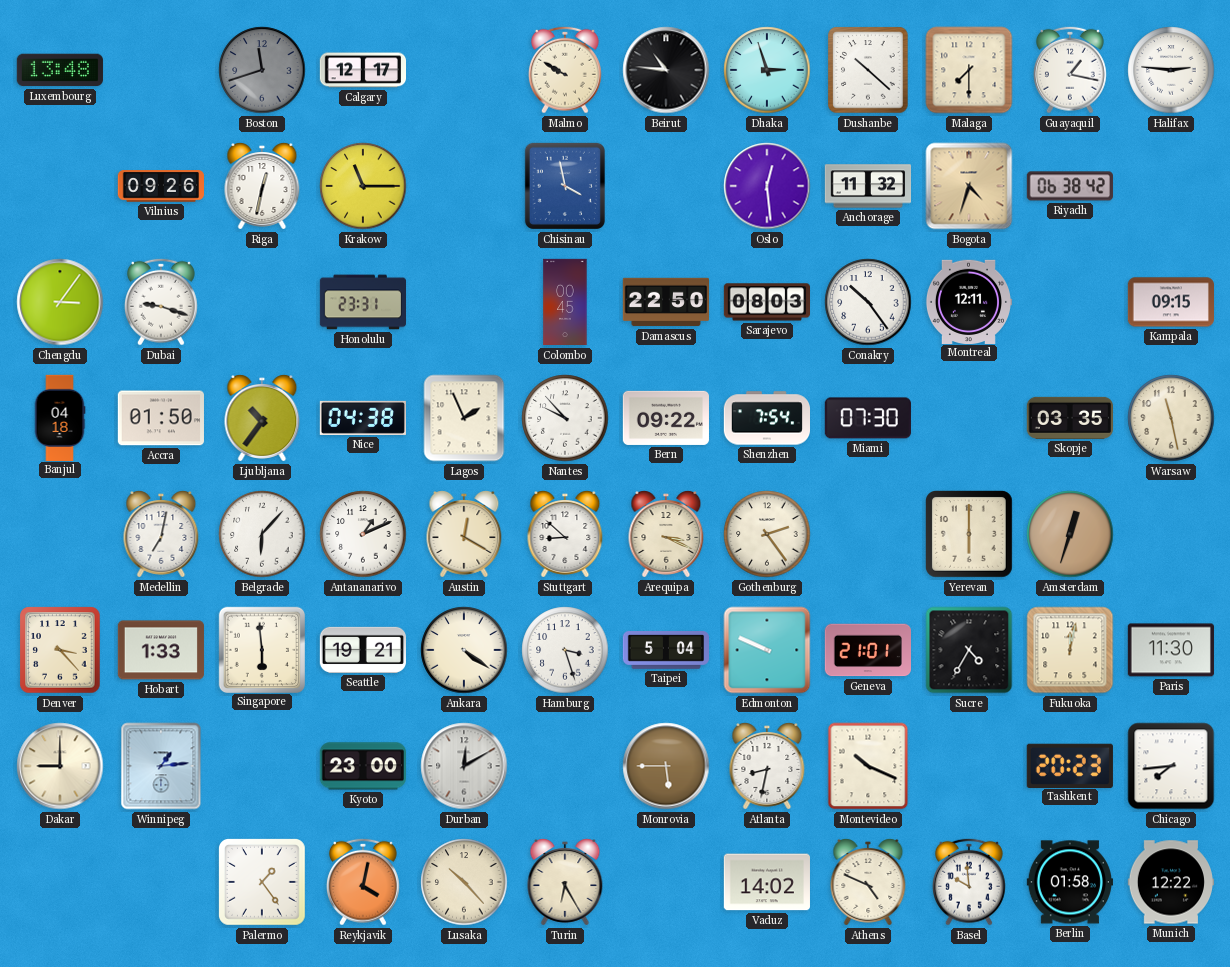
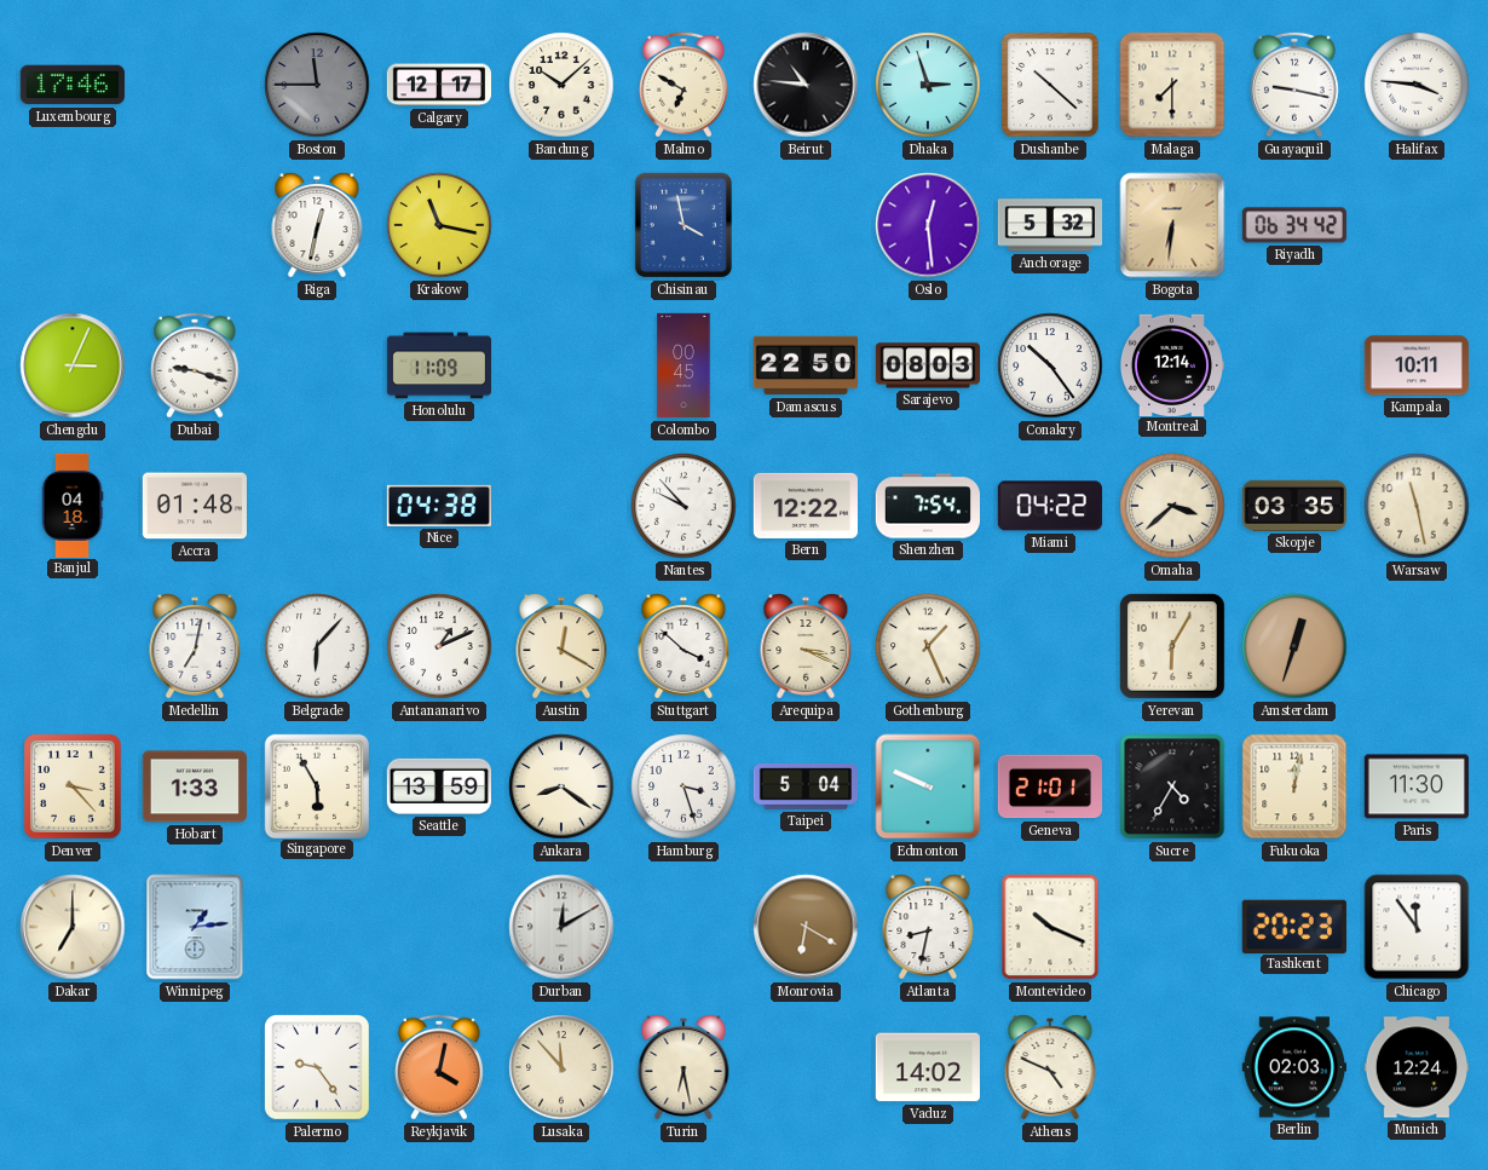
Luxembourg: 13:48 -> 17:46
Boston: 11:42 -> 11:45
Bandung: none -> 10:08
Malmo: 9:50 -> 6:50
Guayaquil: 1:17 -> 9:17
Halifax: 2:46 -> 3:46
Vilnius: 09:26 -> none
Krakow: 11:15 -> 11:17
Anchorage: 11:32 -> 5:32
Bogota: 4:33 -> 6:31
Riyadh: 06:38 -> 06:34
Chengdu: 3:06 -> 3:04
Honolulu: 23:31 -> 11:09
Montreal: 12:11 -> 12:14
Kampala: 09:15 -> 10:11
Accra: 01:50 -> 01:48
Ljubljana: 10:36 -> none
Lagos: 1:56 -> none
Bern: 09:22 -> 12:22
Miami: 07:30 -> 04:22
Omaha: none -> 3:38
Stuttgart: 8:52 -> 3:52
Gothenburg: 2:24 -> 1:26
Yerevan: 6:00 -> 6:05
Singapore: 5:59 -> 5:55
Seattle: 19:21 -> 13:59
Ankara: 4:21 -> 8:21
Dakar: 9:00 -> 7:00
Kyoto: 23:00 -> none
Monrovia: 5:45 -> 6:20
Chicago: 7:44 -> 11:54
Palermo: 1:24 -> 9:24
Lusaka: 10:23 -> 11:53
Turin: 6:25 -> 6:28
Basel: 9:59 -> none
Berlin: 01:58 -> 02:03
Munich: 12:22 -> 12:24
